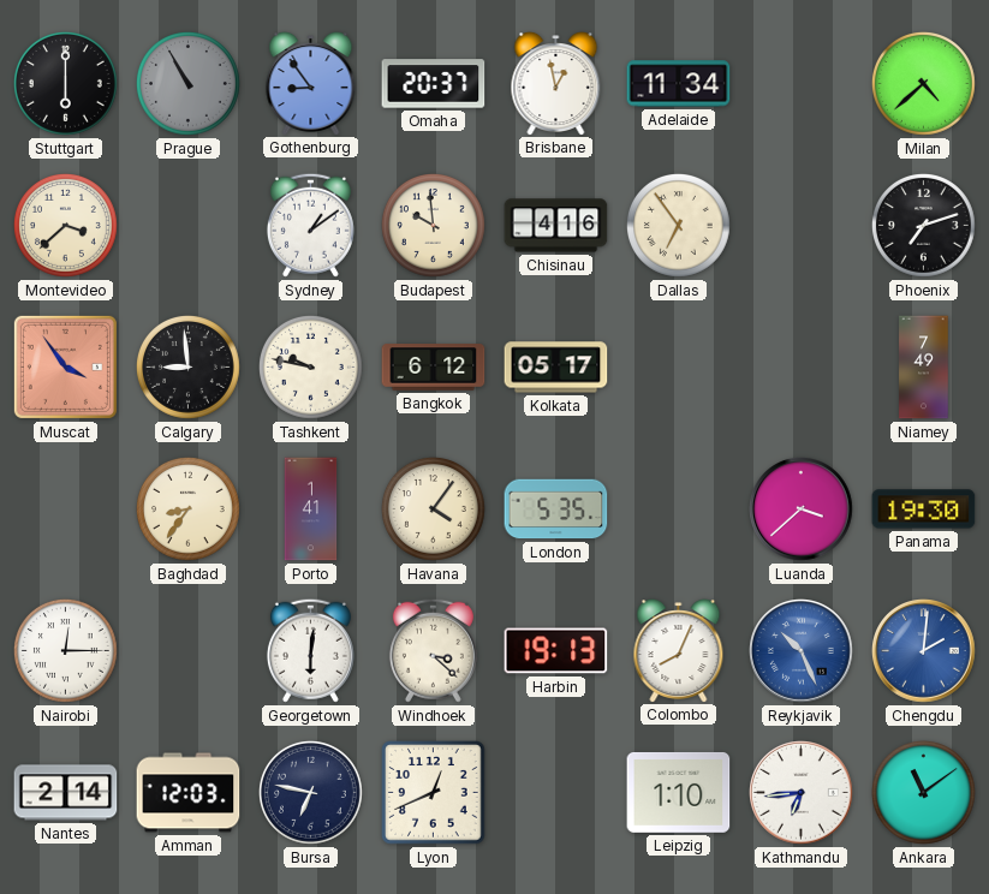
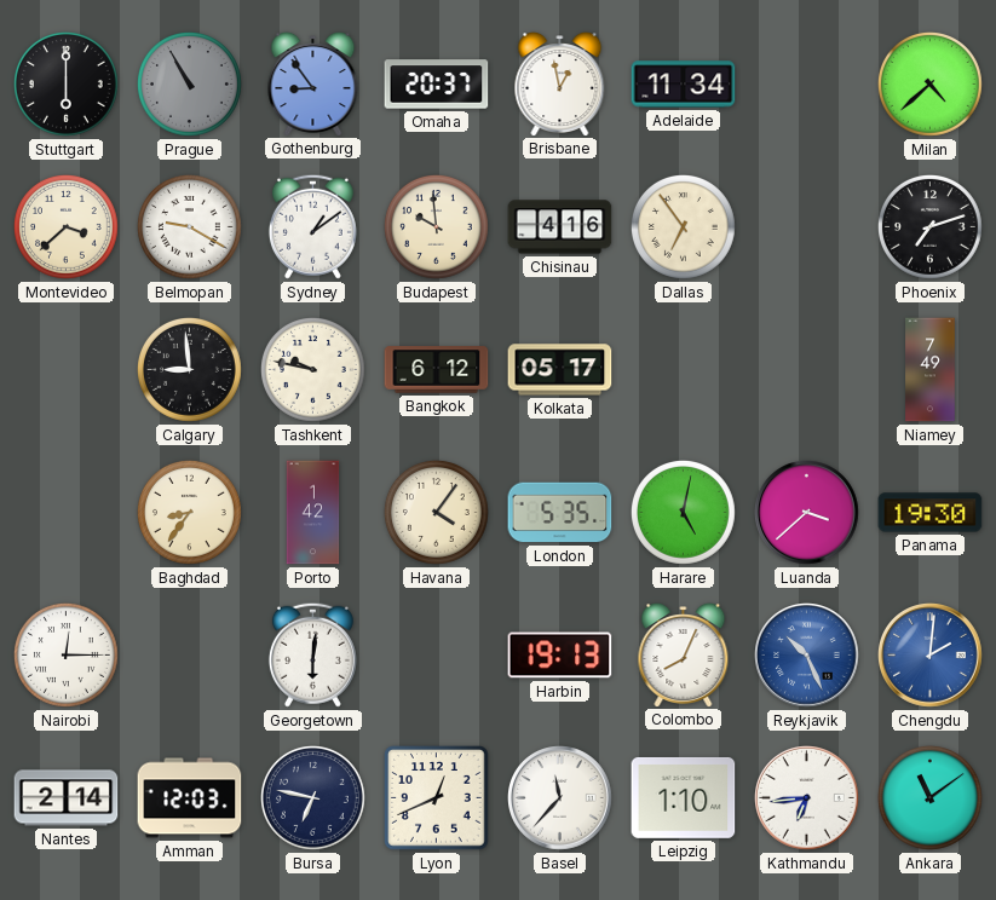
Belmopan: none -> 9:20
Muscat: 3:54 -> none
Porto: 1:41 -> 1:42
Harare: none -> 5:02
Windhoek: 3:22 -> none
Basel: none -> 11:37
